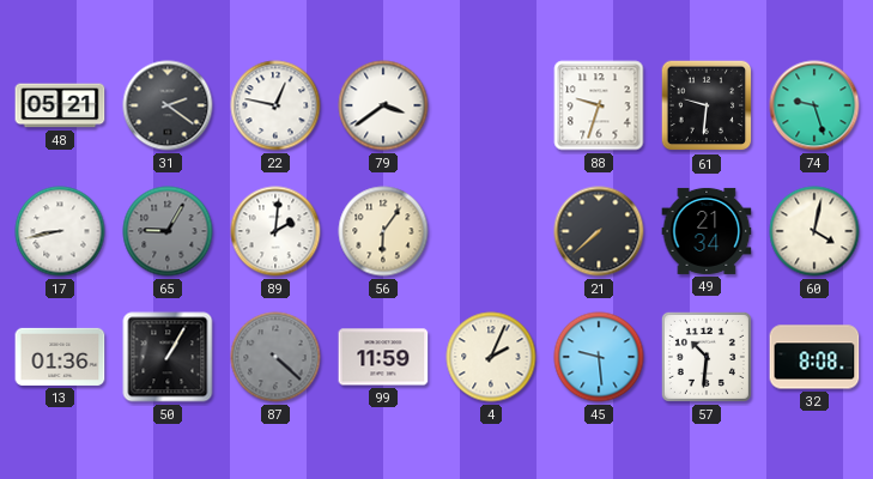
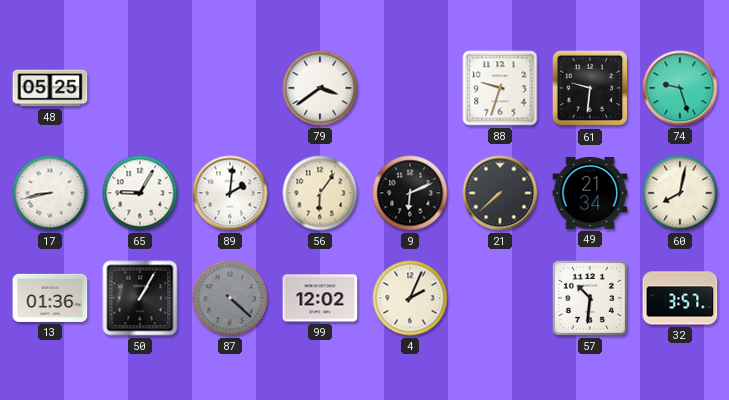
48: 05:21 -> 05:25
31: 2:21 -> none
22: 12:47 -> none
65 dial: grey -> white
9: none -> 6:11
60: 4:02 -> 8:02
99: 11:59 -> 12:02
45: 9:29 -> none
32: 8:08 -> 3:57
